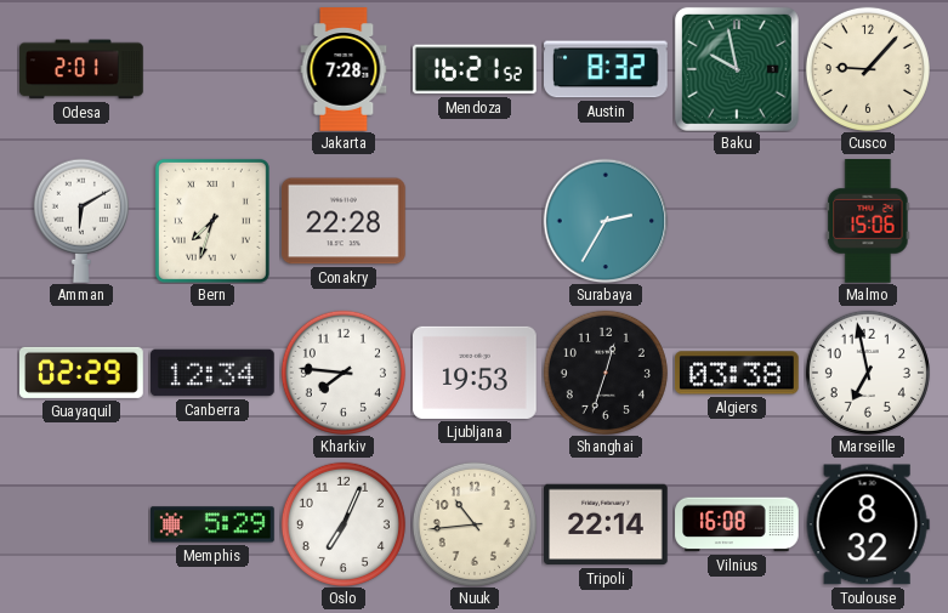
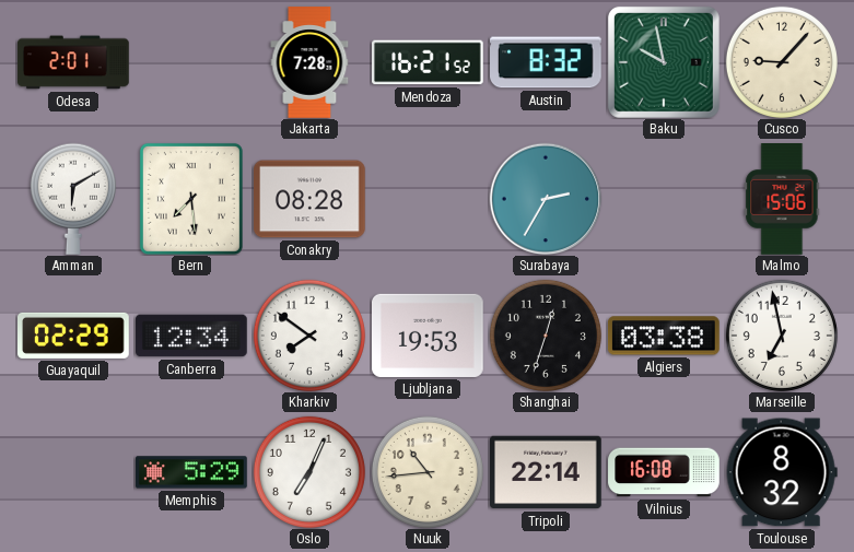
Bern: 7:33 -> 7:29
Conakry: 22:28 -> 08:28
Kharkiv: 7:46 -> 7:51
